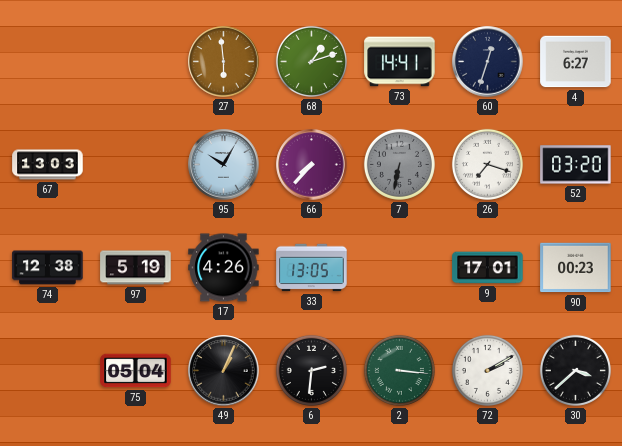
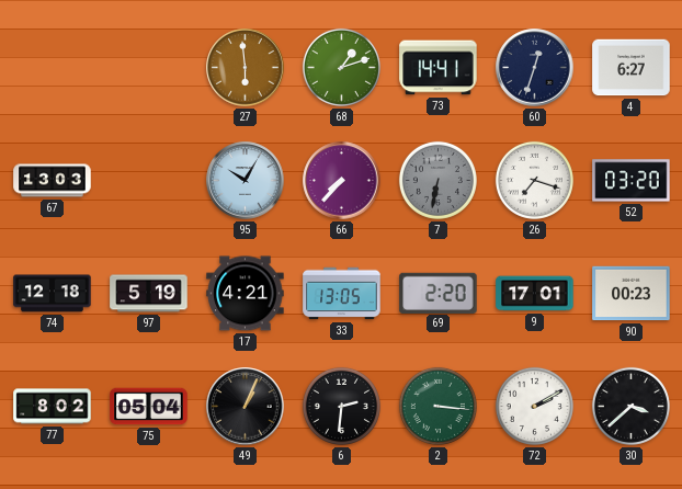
74: 12:38 -> 12:18
17: 4:26 -> 4:21
69: none -> 2:20
77: none -> 8:02
